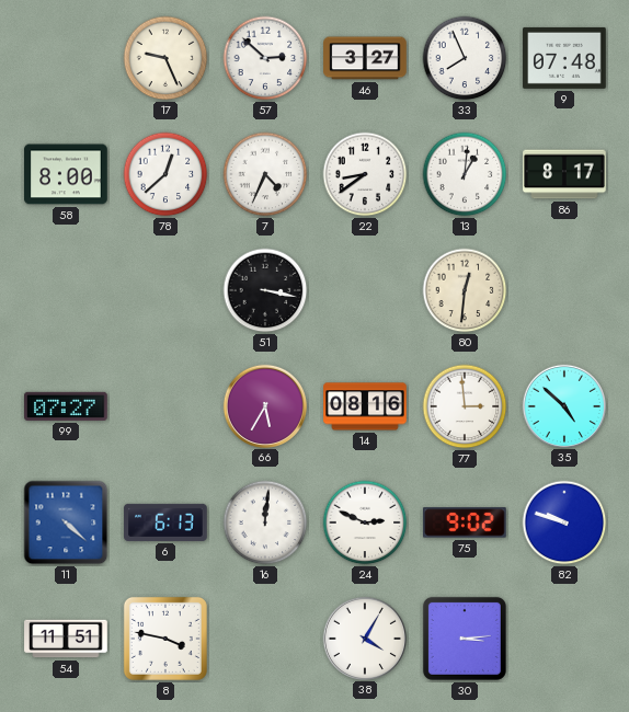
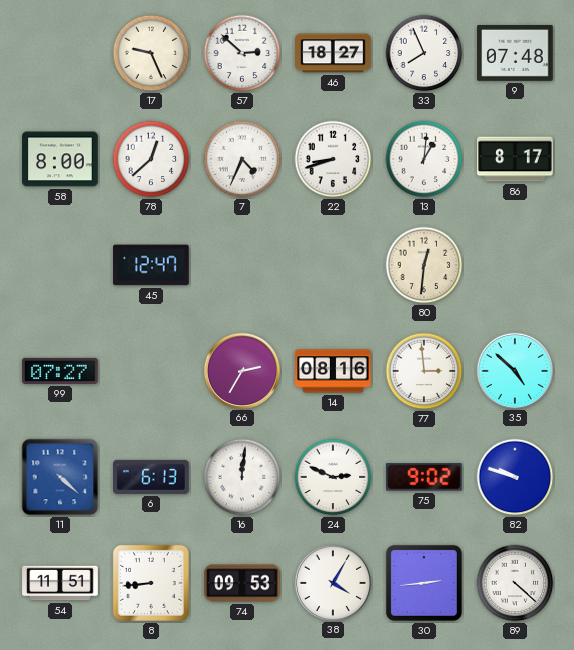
46: 3:27 -> 18:27
22: 8:39 -> 8:42
45: none -> 12:47
51: 3:17 -> none
66: 5:35 -> 2:35
8: 3:47 -> 8:44
74: none -> 09:53
30: 3:14 -> 2:44
89: none -> 4:22
